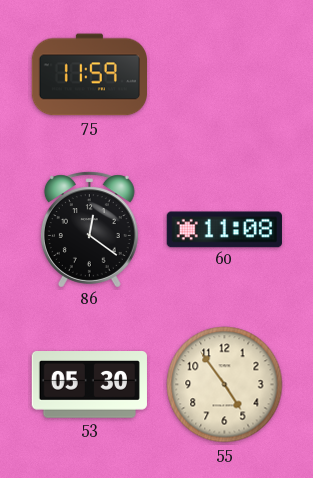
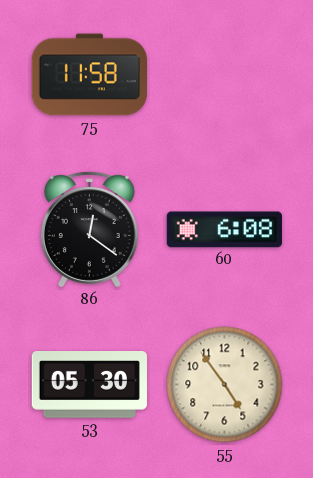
75: 11:59 -> 11:58
60: 11:08 -> 6:08
